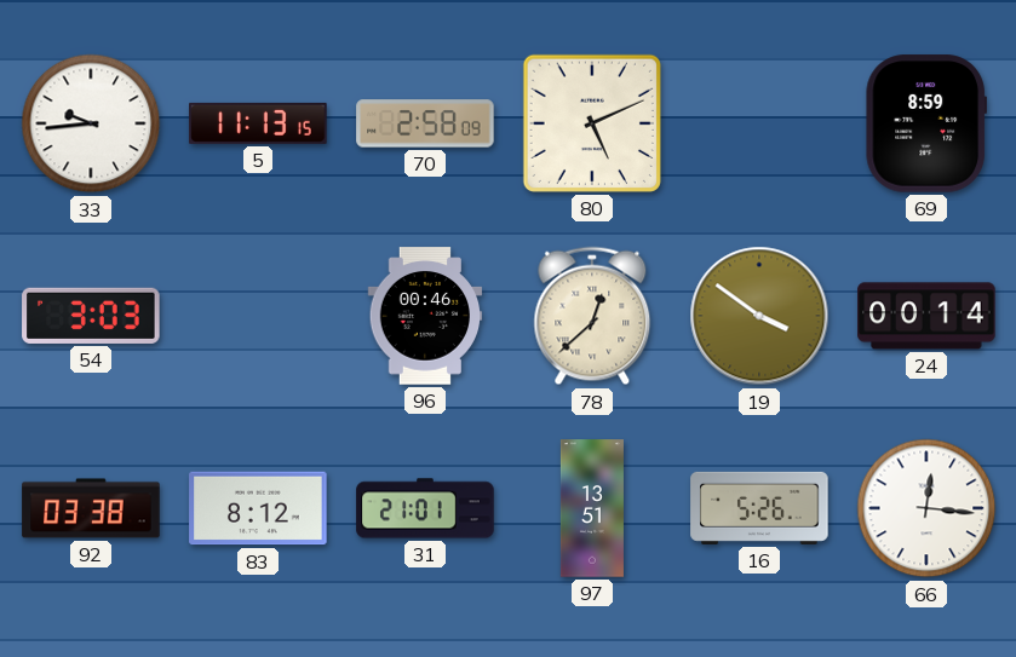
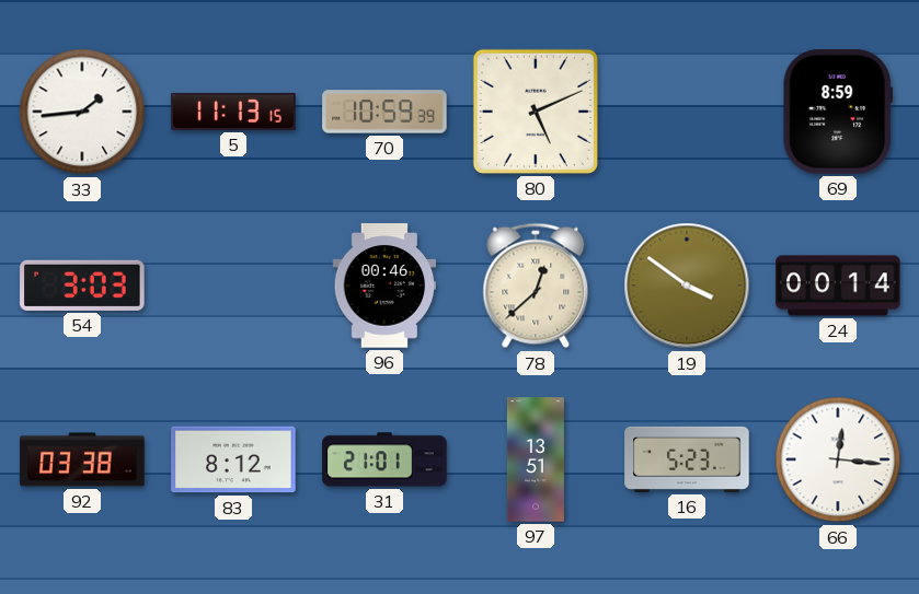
33: 9:44 -> 1:44
70: 2:58 -> 10:59
16: 5:26 -> 5:23
